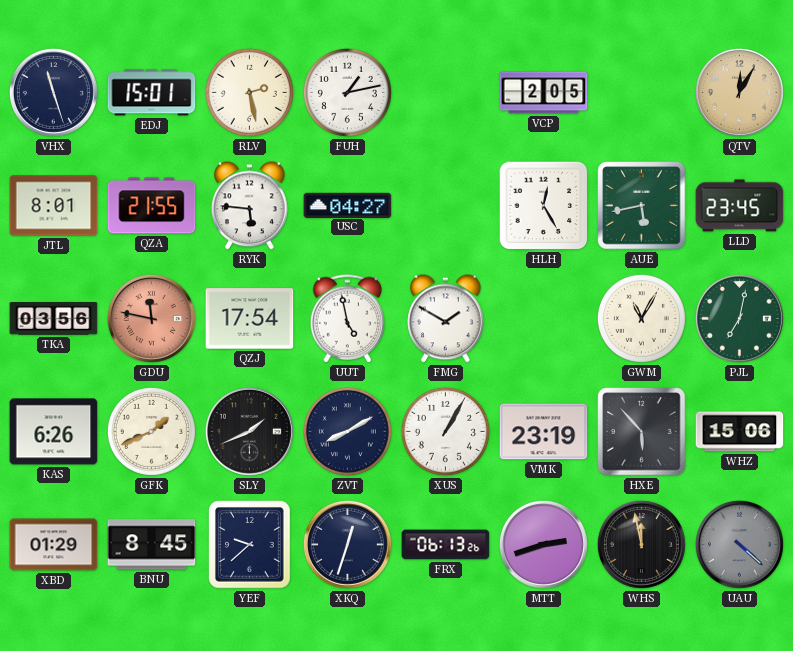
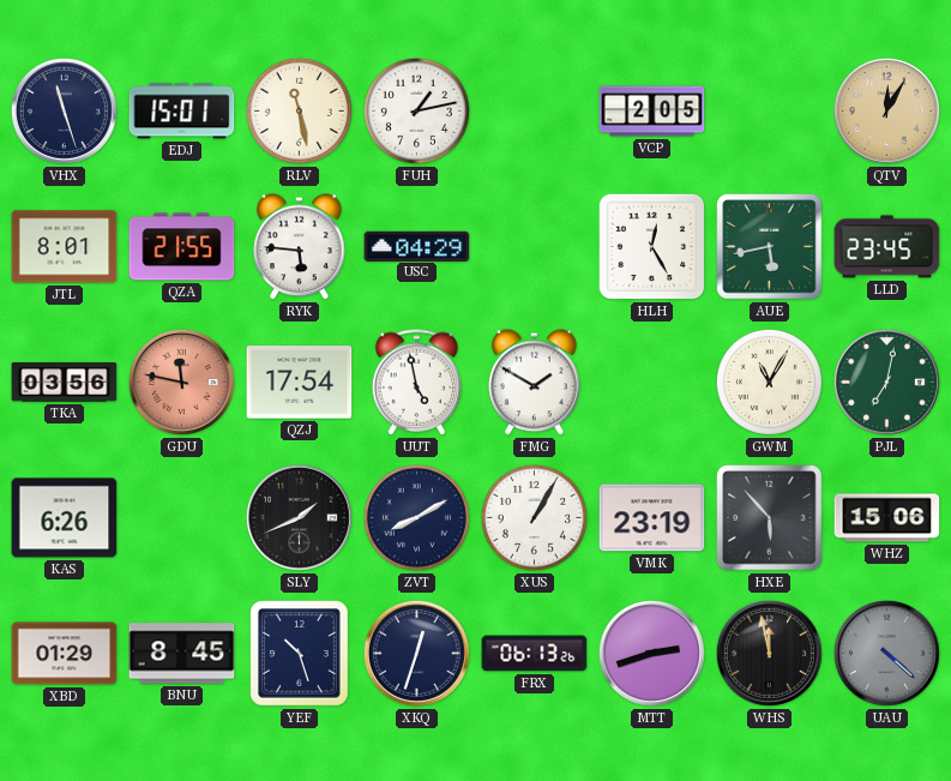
RLV: 2:28 -> 11:28
USC: 04:27 -> 04:29
GFK: 1:41 -> none
YEF: 9:38 -> 10:27
